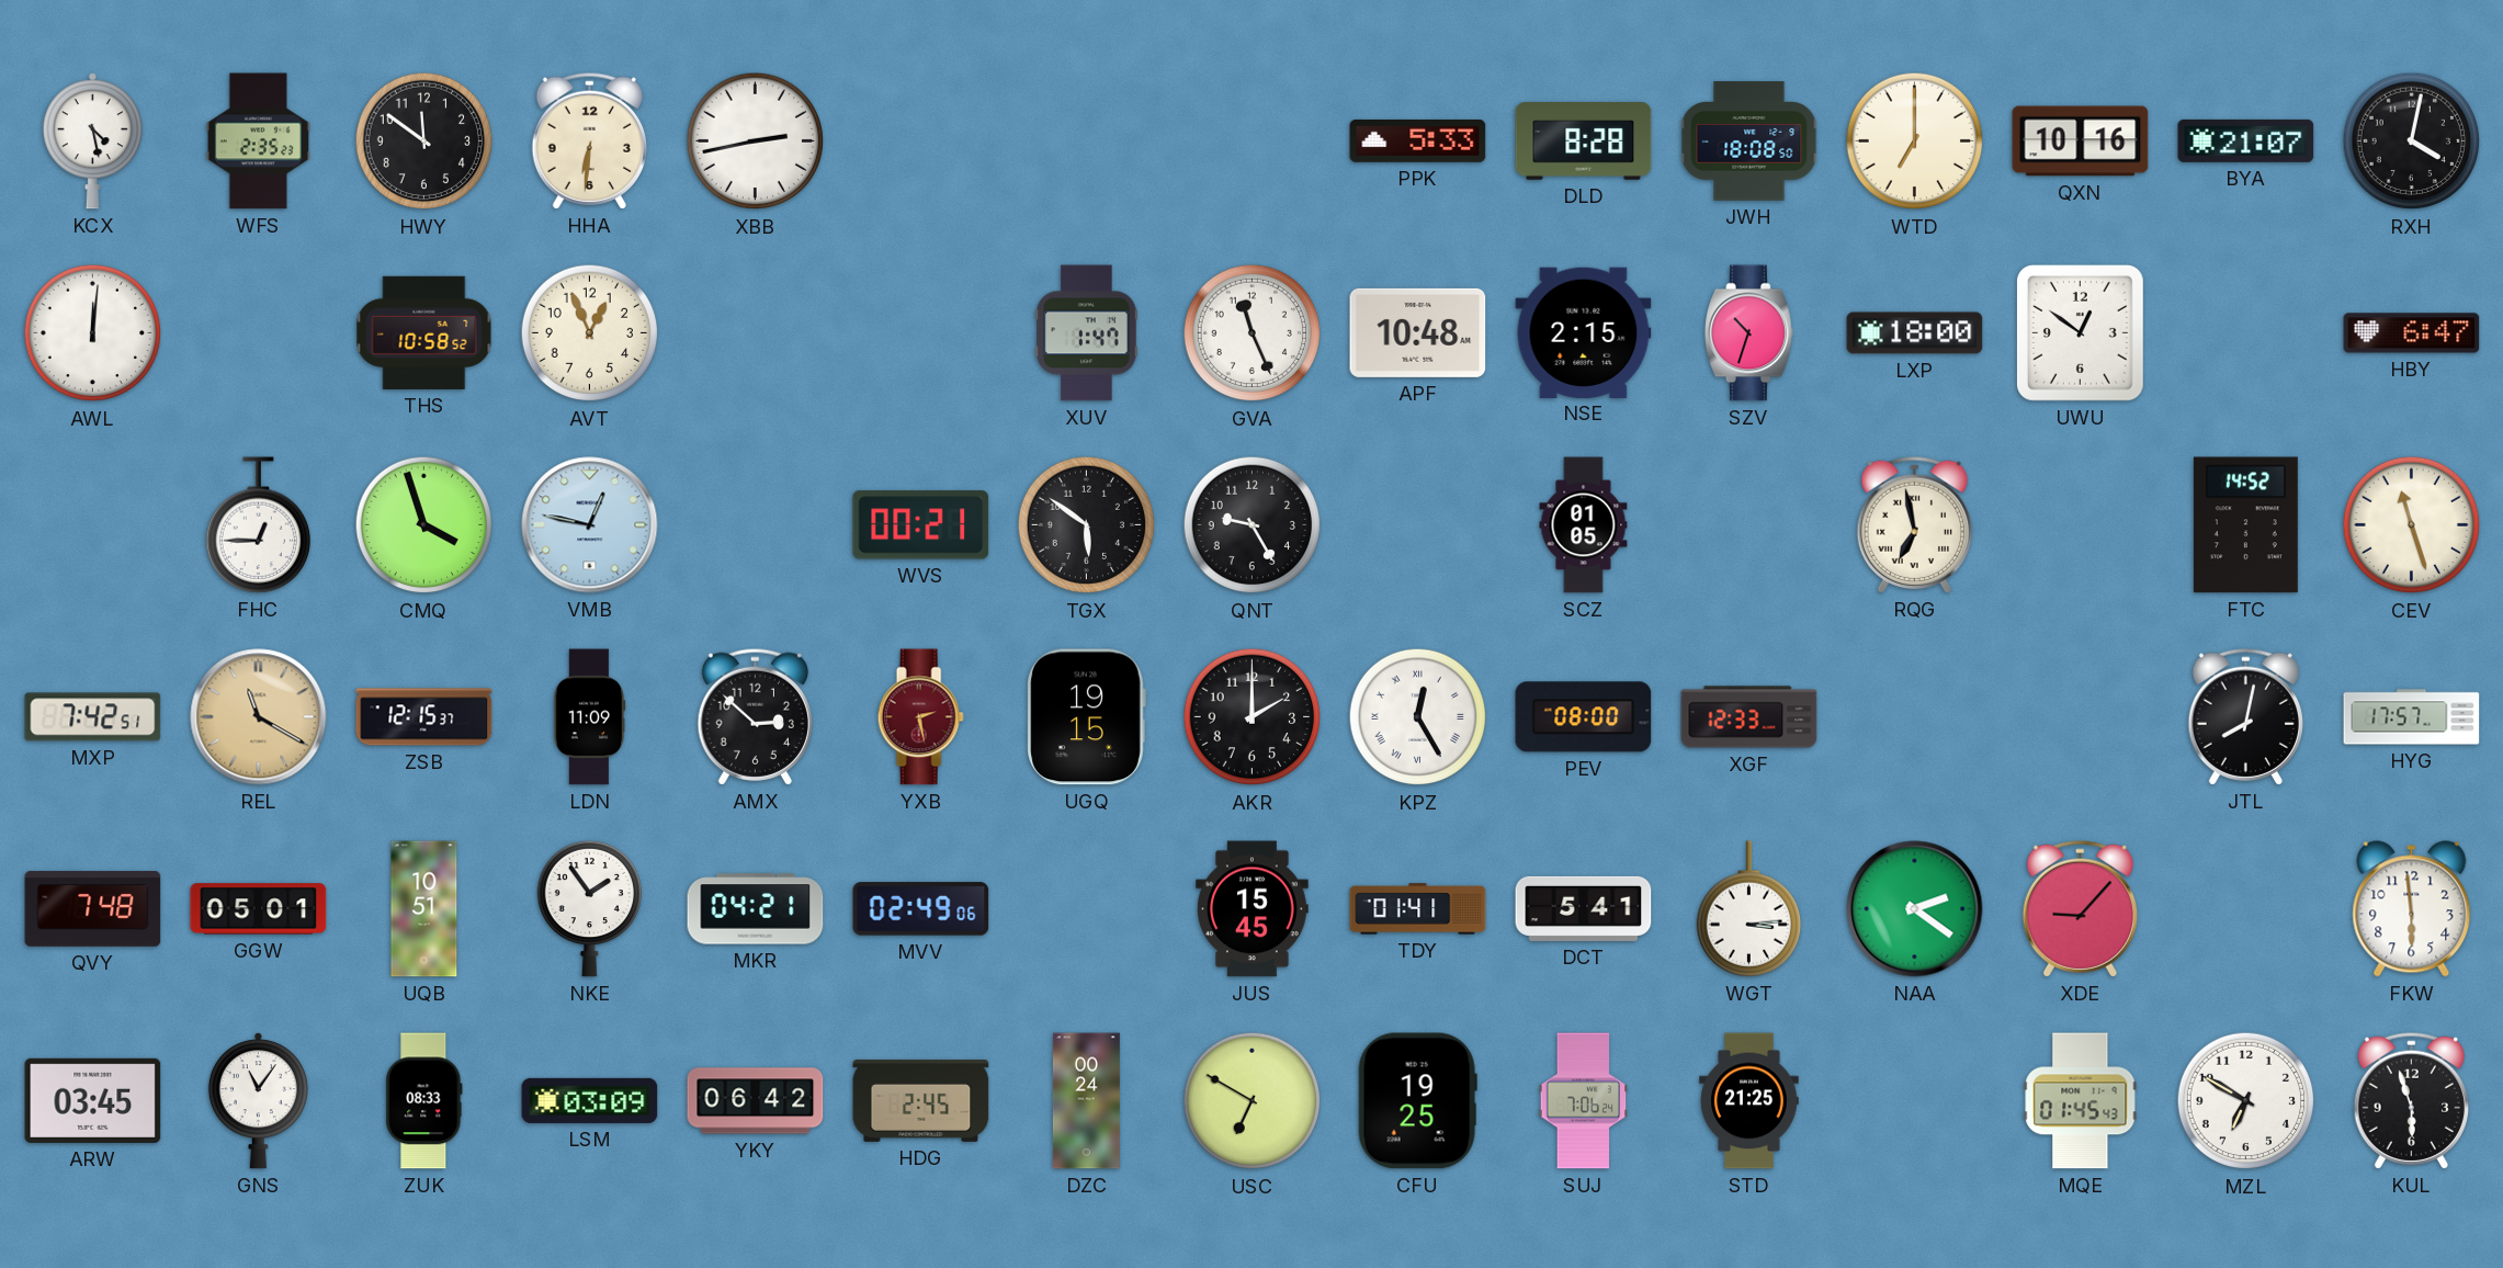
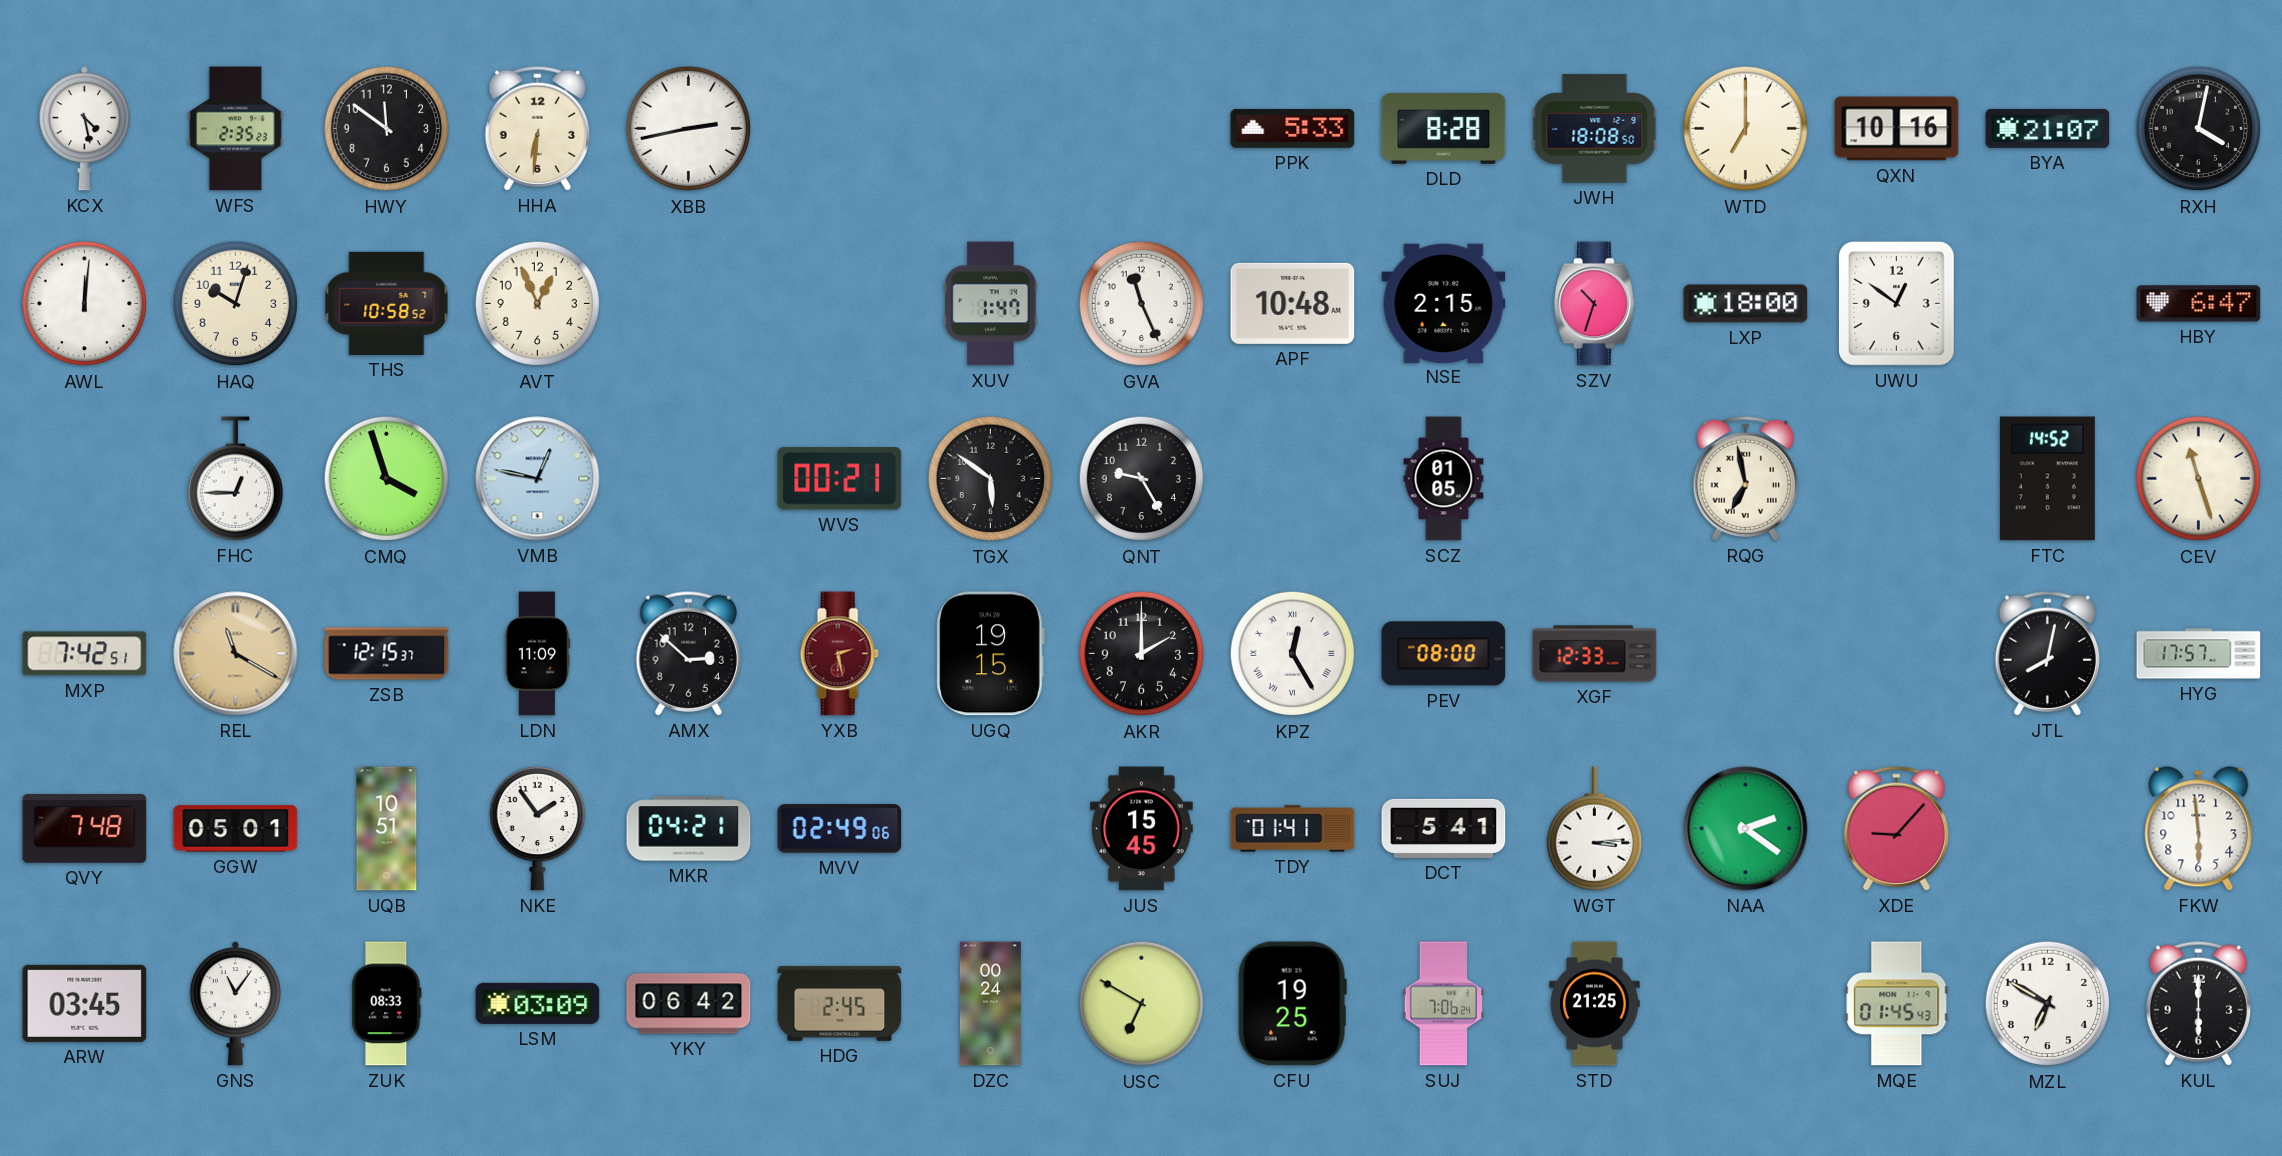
HAQ: none -> 10:03
KUL: 5:57 -> 6:00
